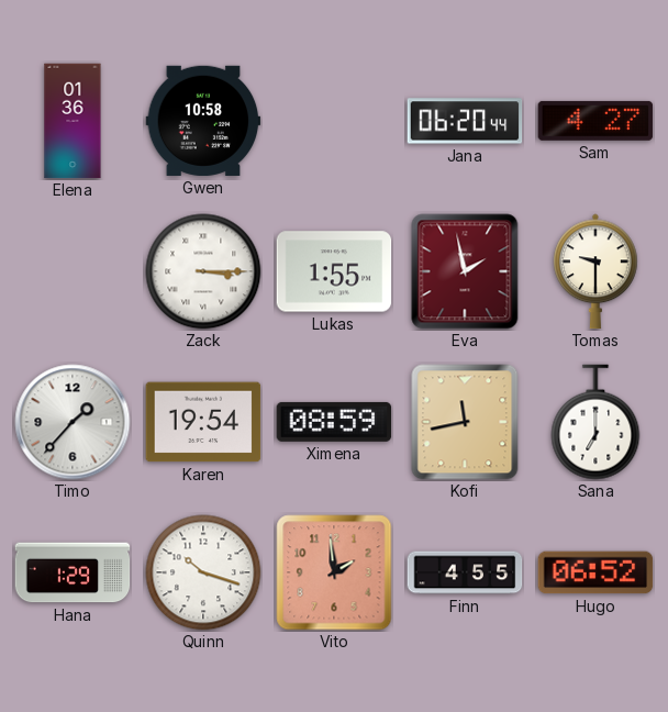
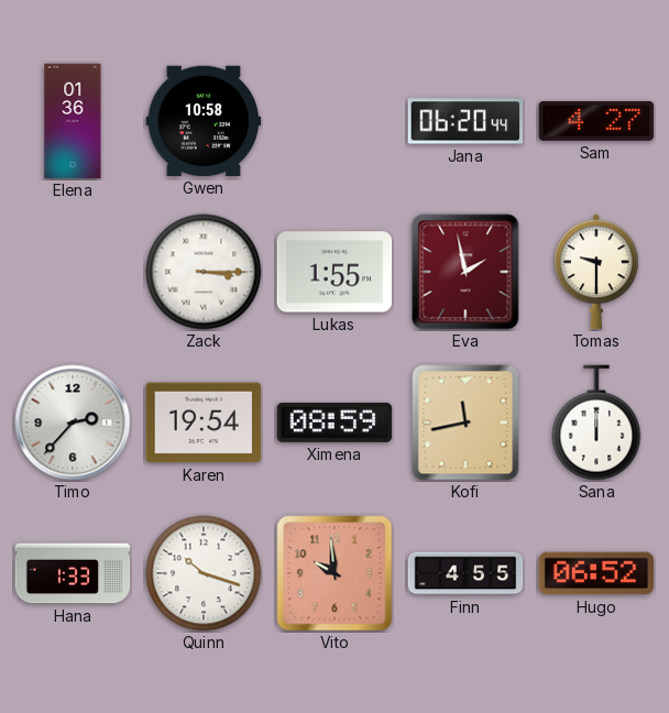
Timo: 1:37 -> 2:37
Sana: 7:00 -> 12:00
Hana: 1:29 -> 1:33
Vito: 1:59 -> 9:59
